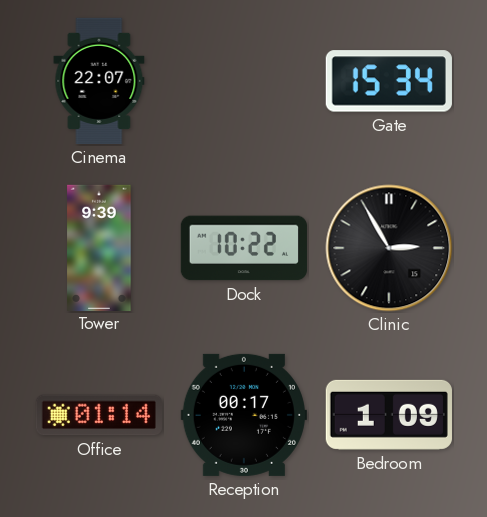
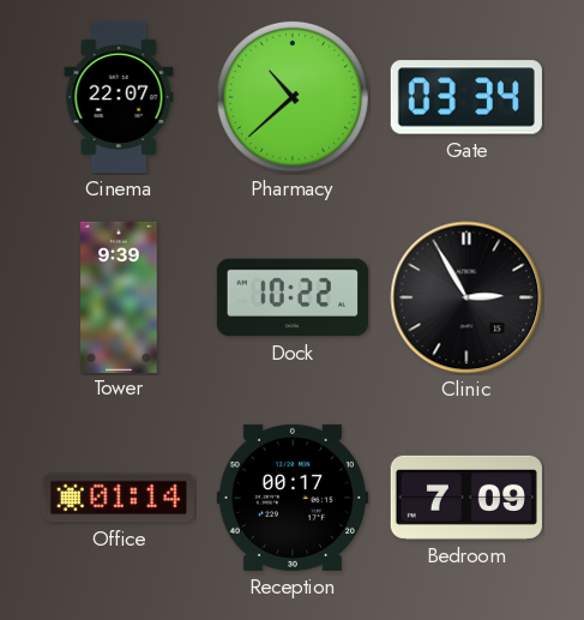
Pharmacy: none -> 10:38
Gate: 15:34 -> 03:34
Bedroom: 1:09 -> 7:09
